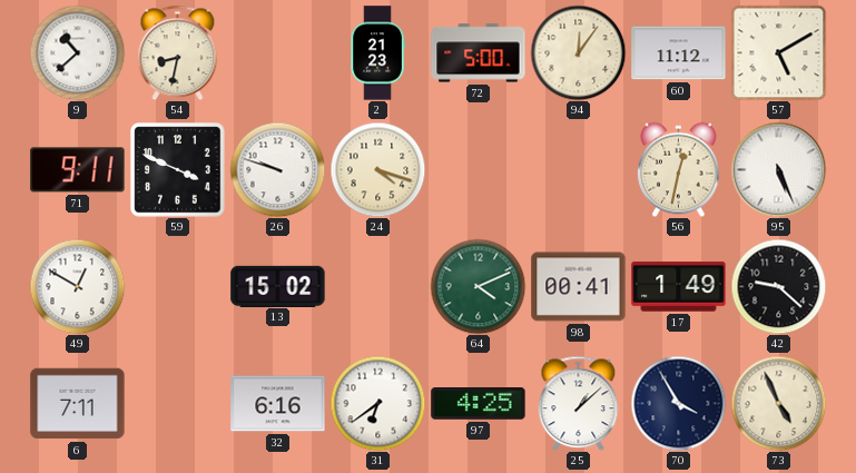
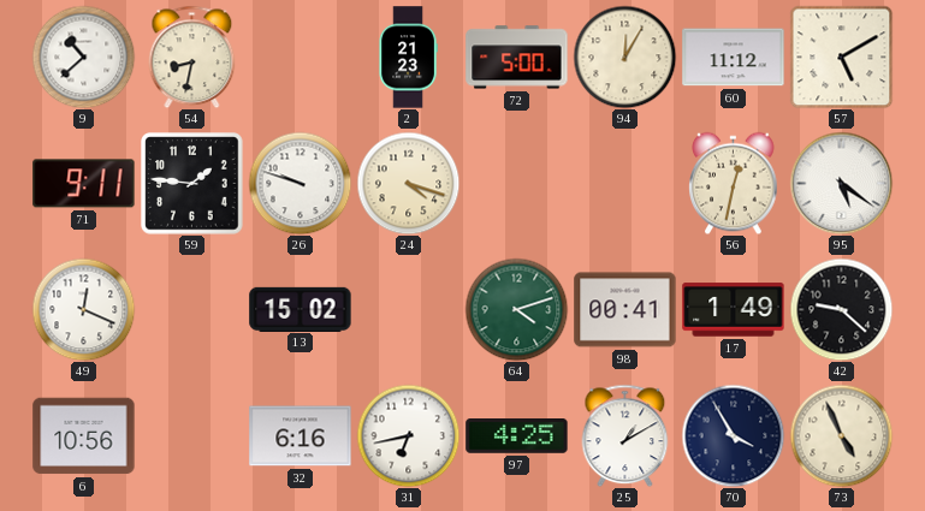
94: 12:06 -> 12:05
59: 3:49 -> 1:46
95: 5:26 -> 5:21
49: 12:50 -> 12:19
64: 4:11 -> 4:12
6: 7:11 -> 10:56
31: 6:39 -> 6:43
25: 1:08 -> 1:10
